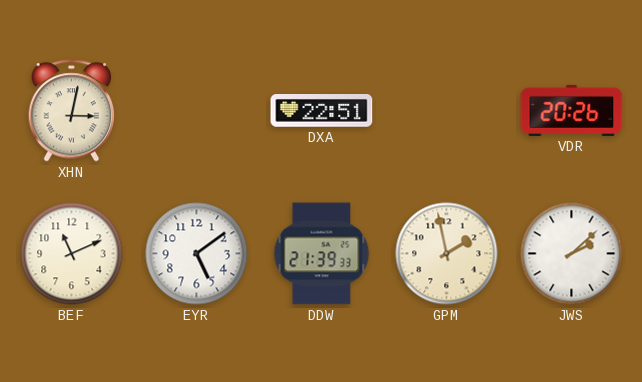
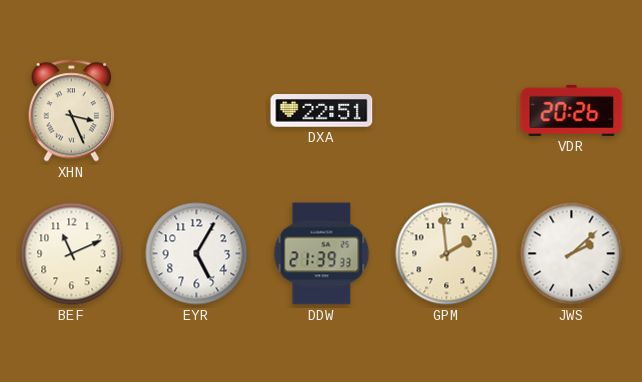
XHN: 3:02 -> 3:26
EYR: 5:09 -> 5:05
GPM: 1:58 -> 1:59
